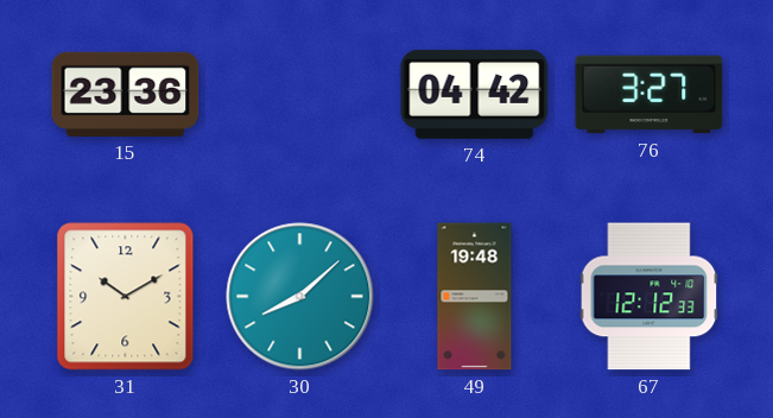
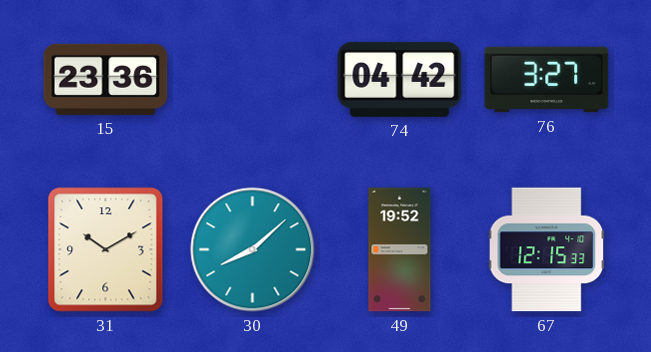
49: 19:48 -> 19:52
67: 12:12 -> 12:15
